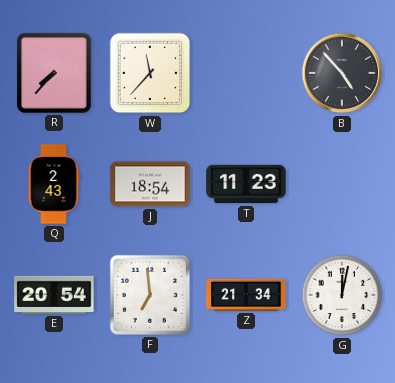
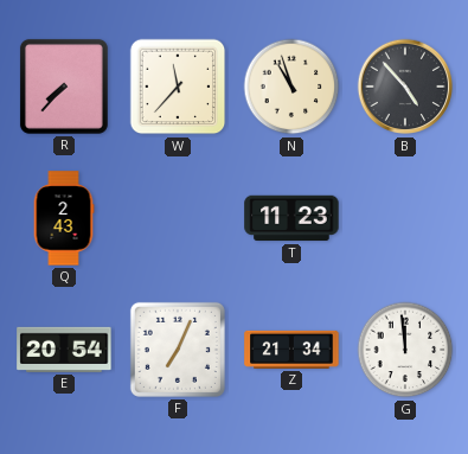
N: none -> 10:57
J: 18:54 -> none
F: 6:59 -> 7:04
G: 12:02 -> 11:59
